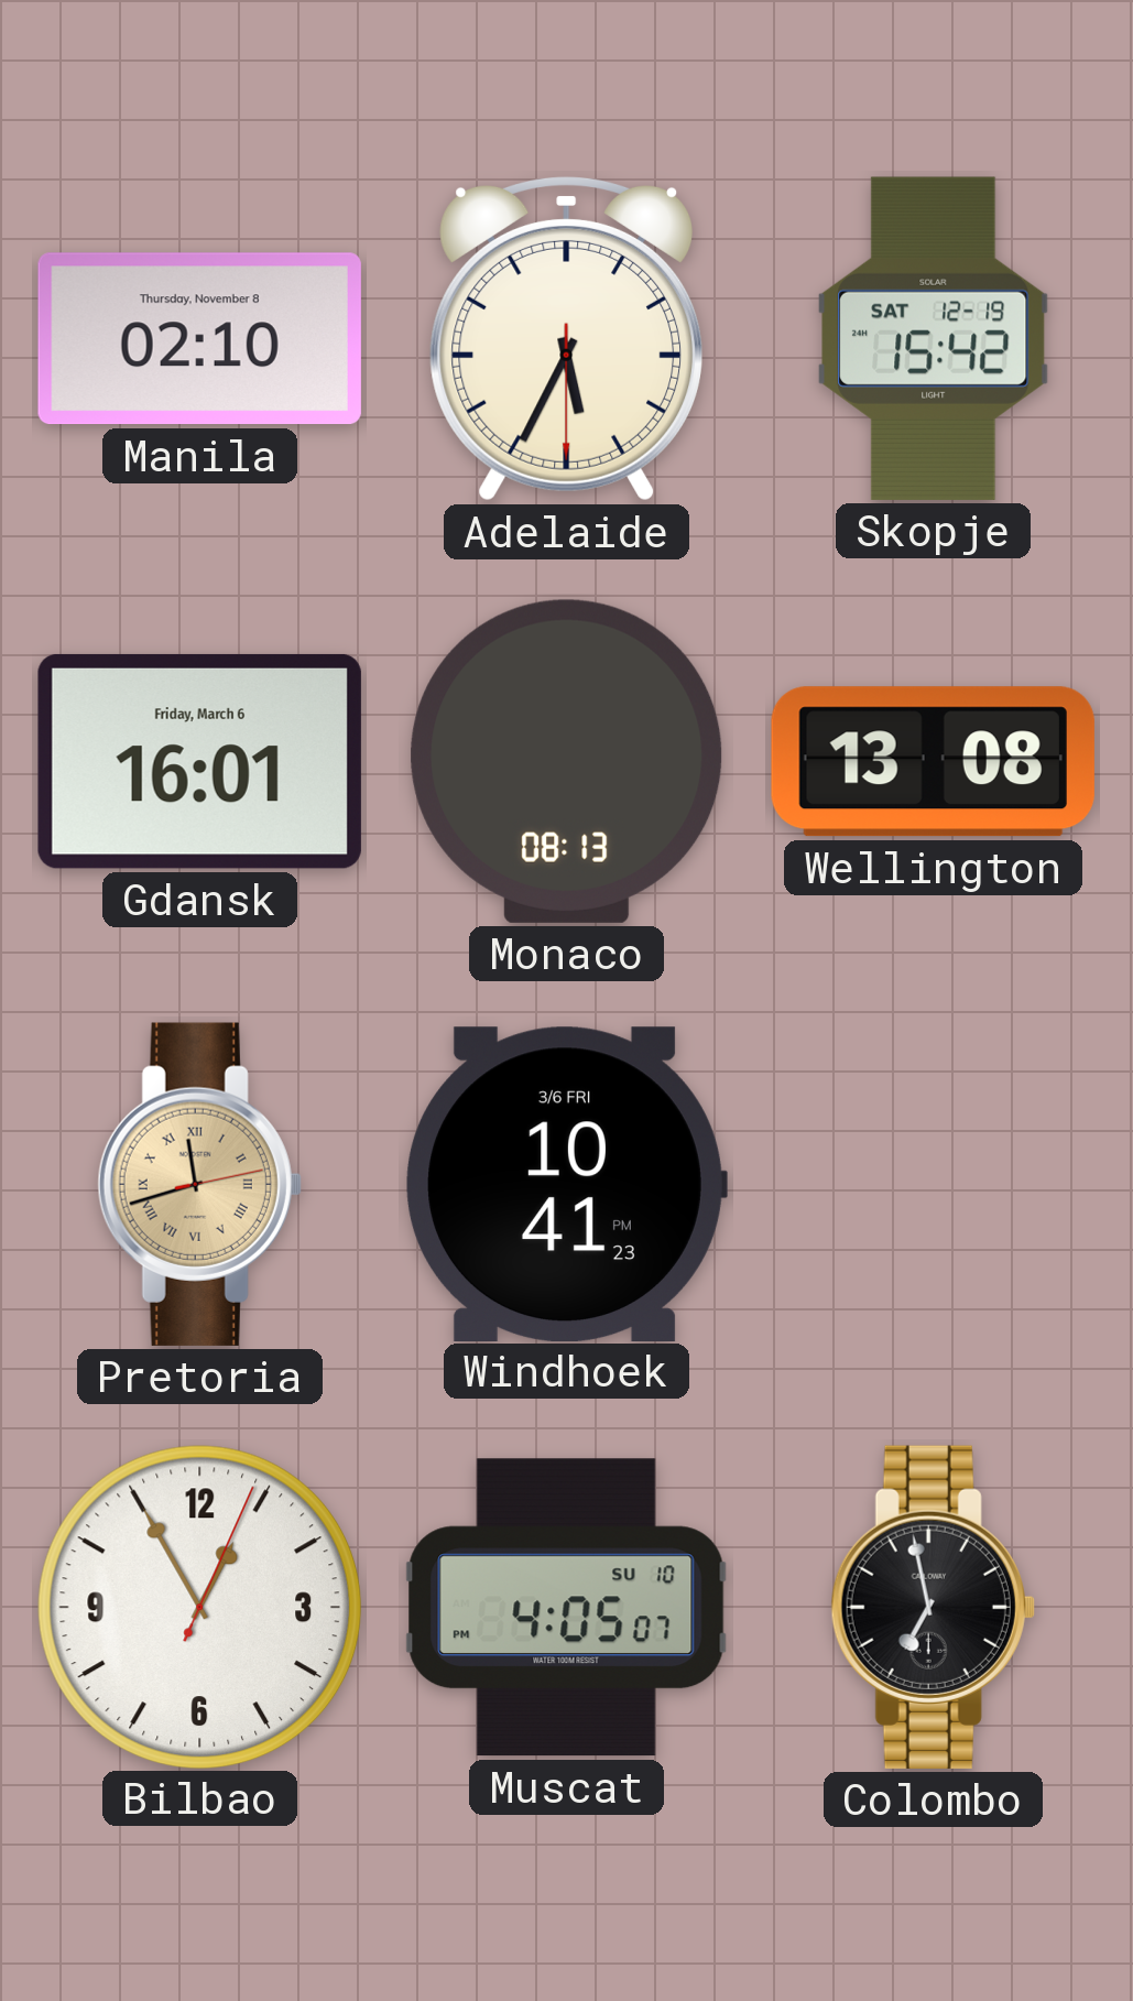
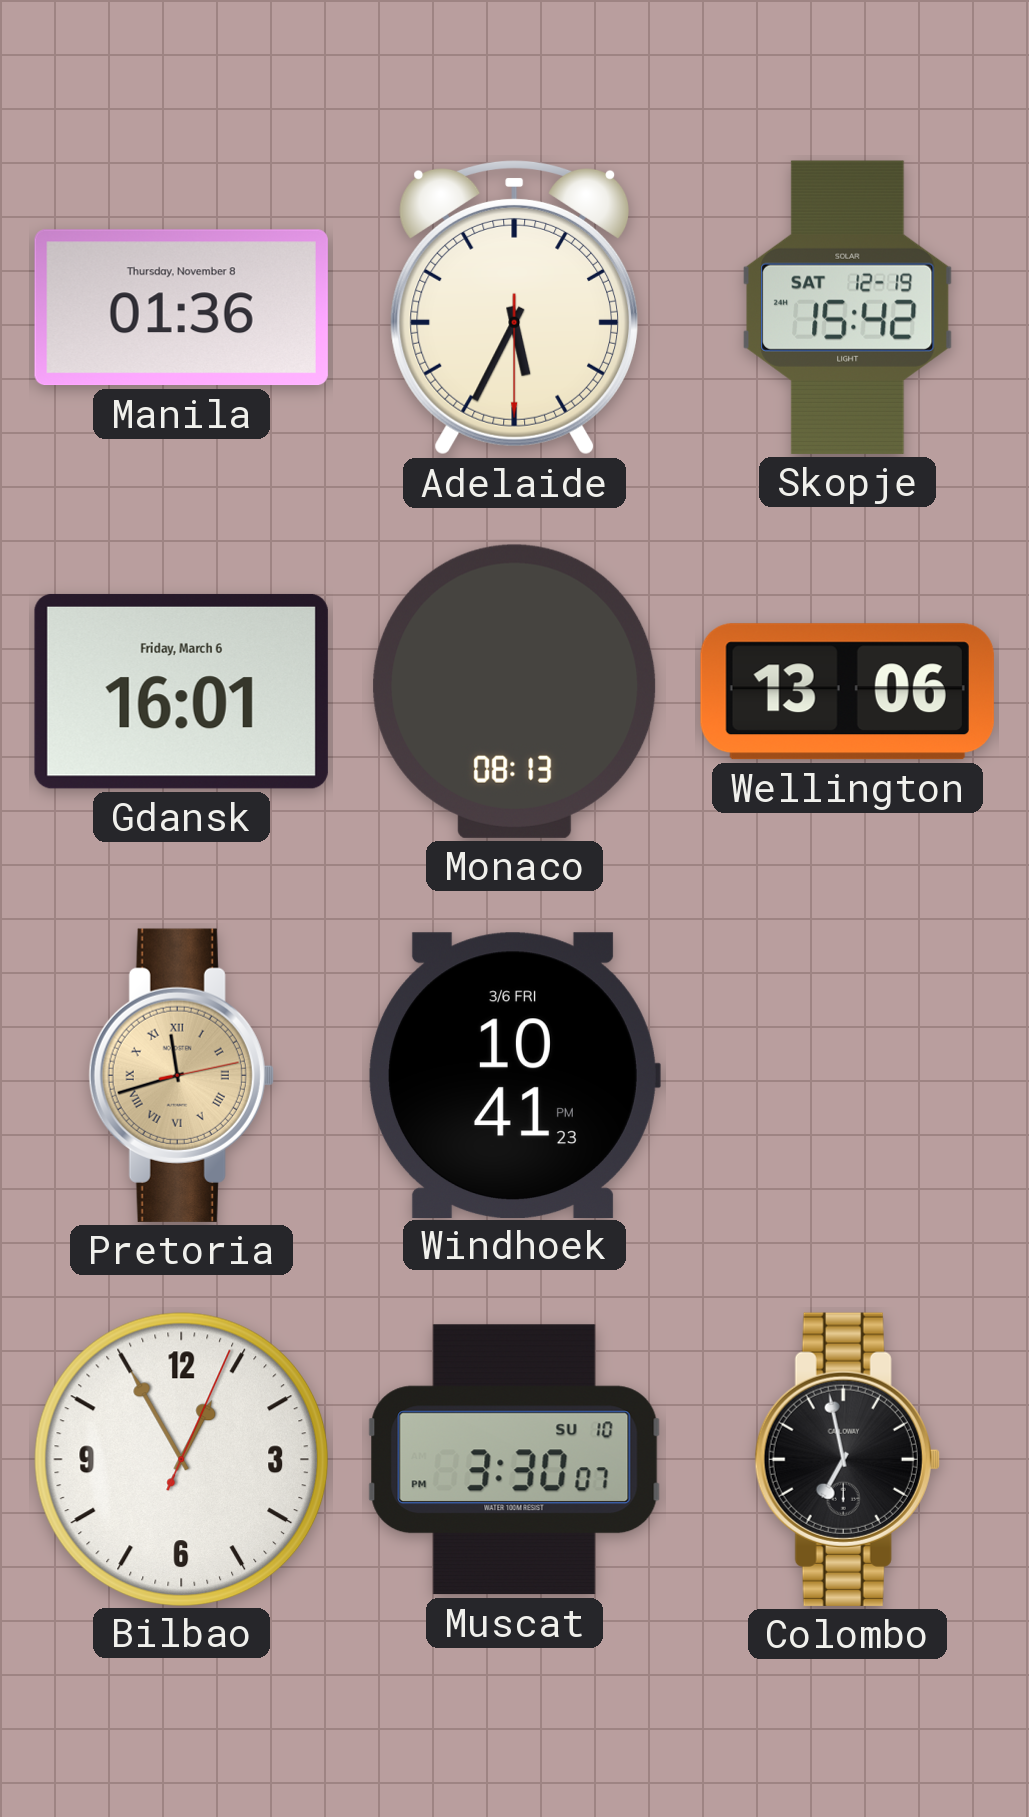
Manila: 02:10 -> 01:36
Wellington: 13:08 -> 13:06
Muscat: 4:05 -> 3:30
